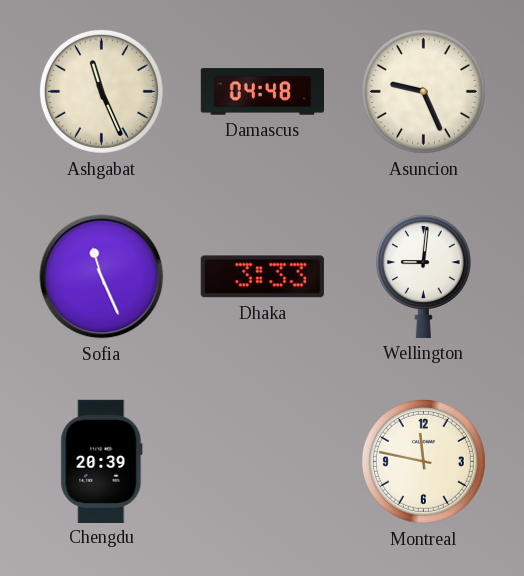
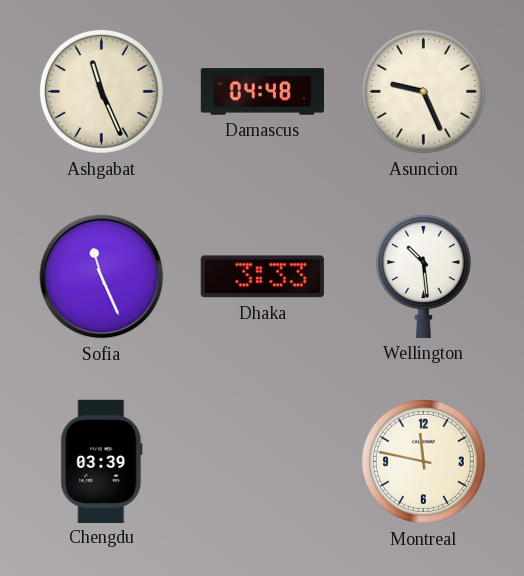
Wellington: 9:01 -> 10:29
Chengdu: 20:39 -> 03:39
